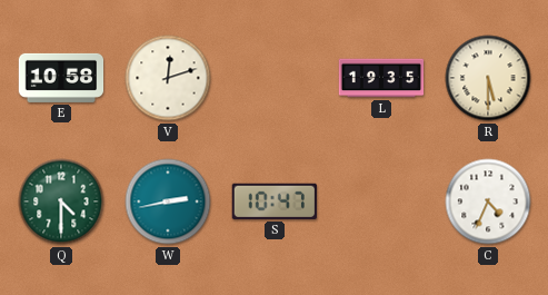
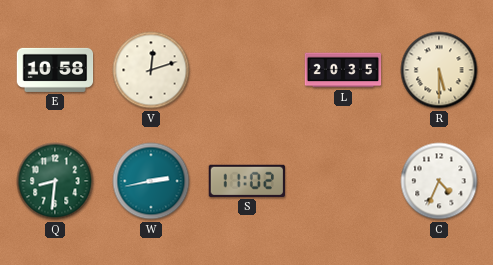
L: 19:35 -> 20:35
Q: 4:30 -> 8:31
S: 10:47 -> 11:02
